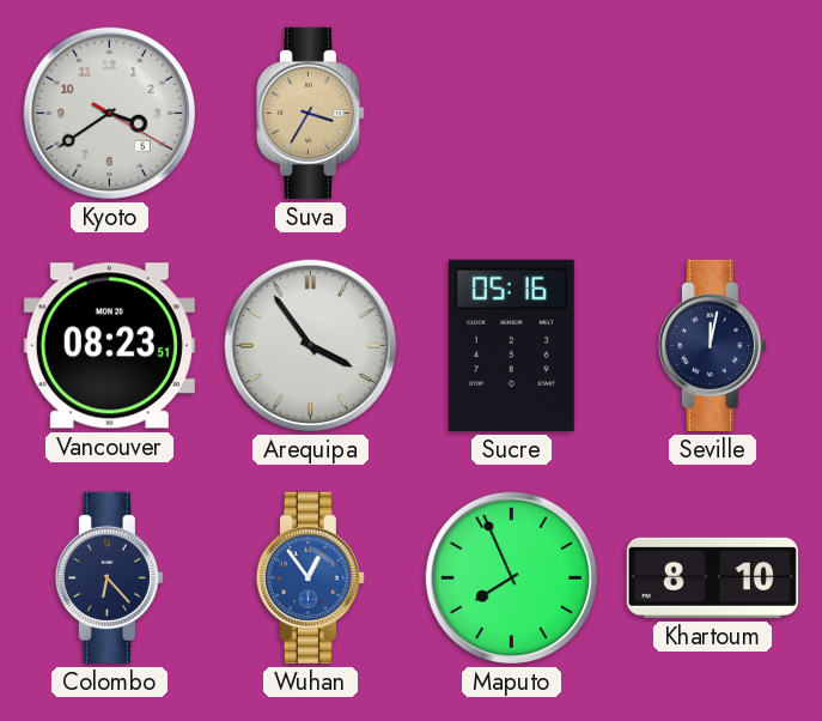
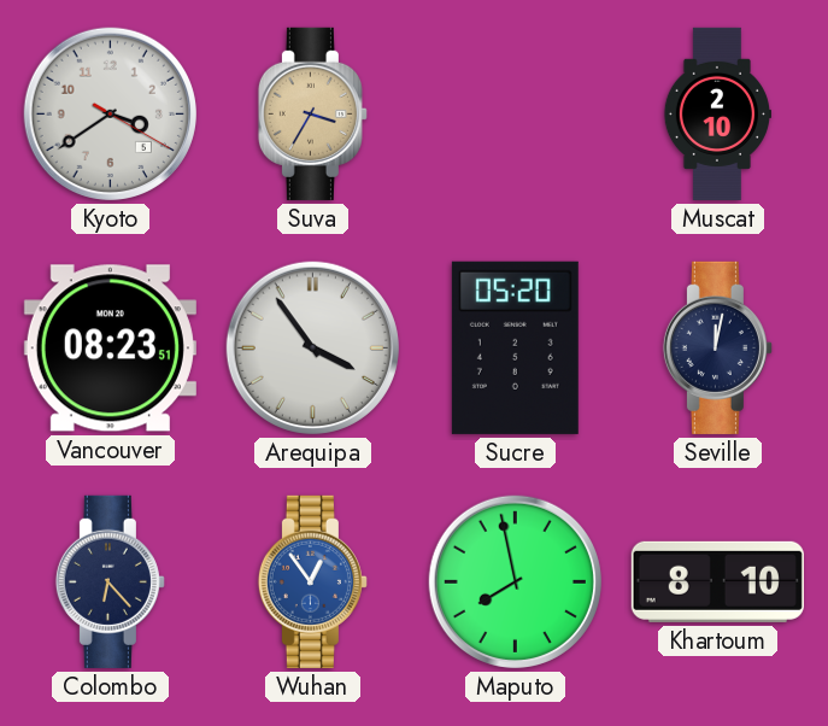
Muscat: none -> 2:10
Sucre: 05:16 -> 05:20
Maputo: 7:56 -> 7:58
